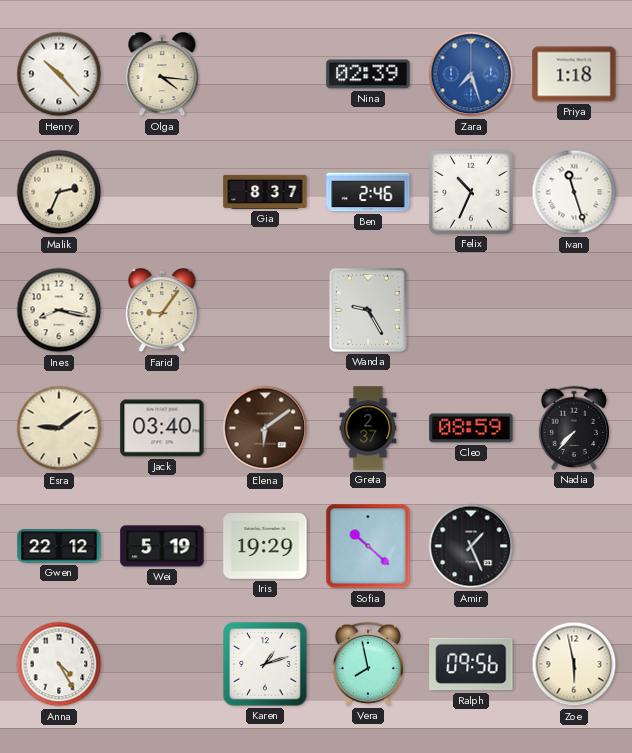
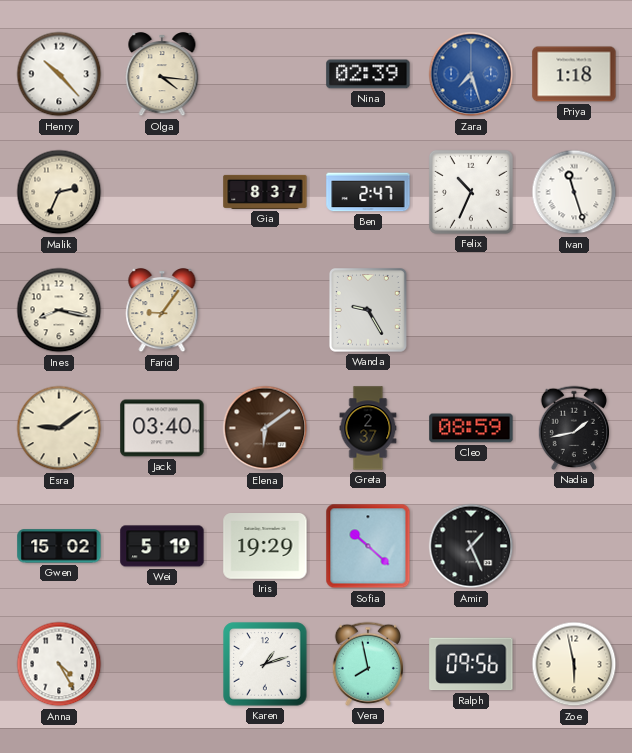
Ben: 2:46 -> 2:47
Nadia: 7:37 -> 1:43
Gwen: 22:12 -> 15:02
